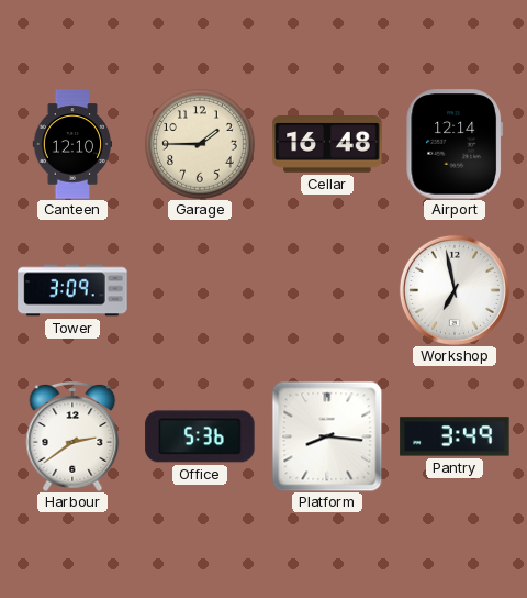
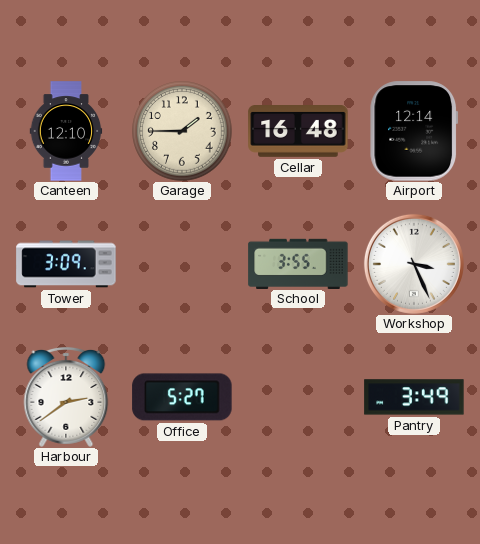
School: none -> 3:55
Workshop: 6:58 -> 3:26
Office: 5:36 -> 5:27
Platform: 8:16 -> none
